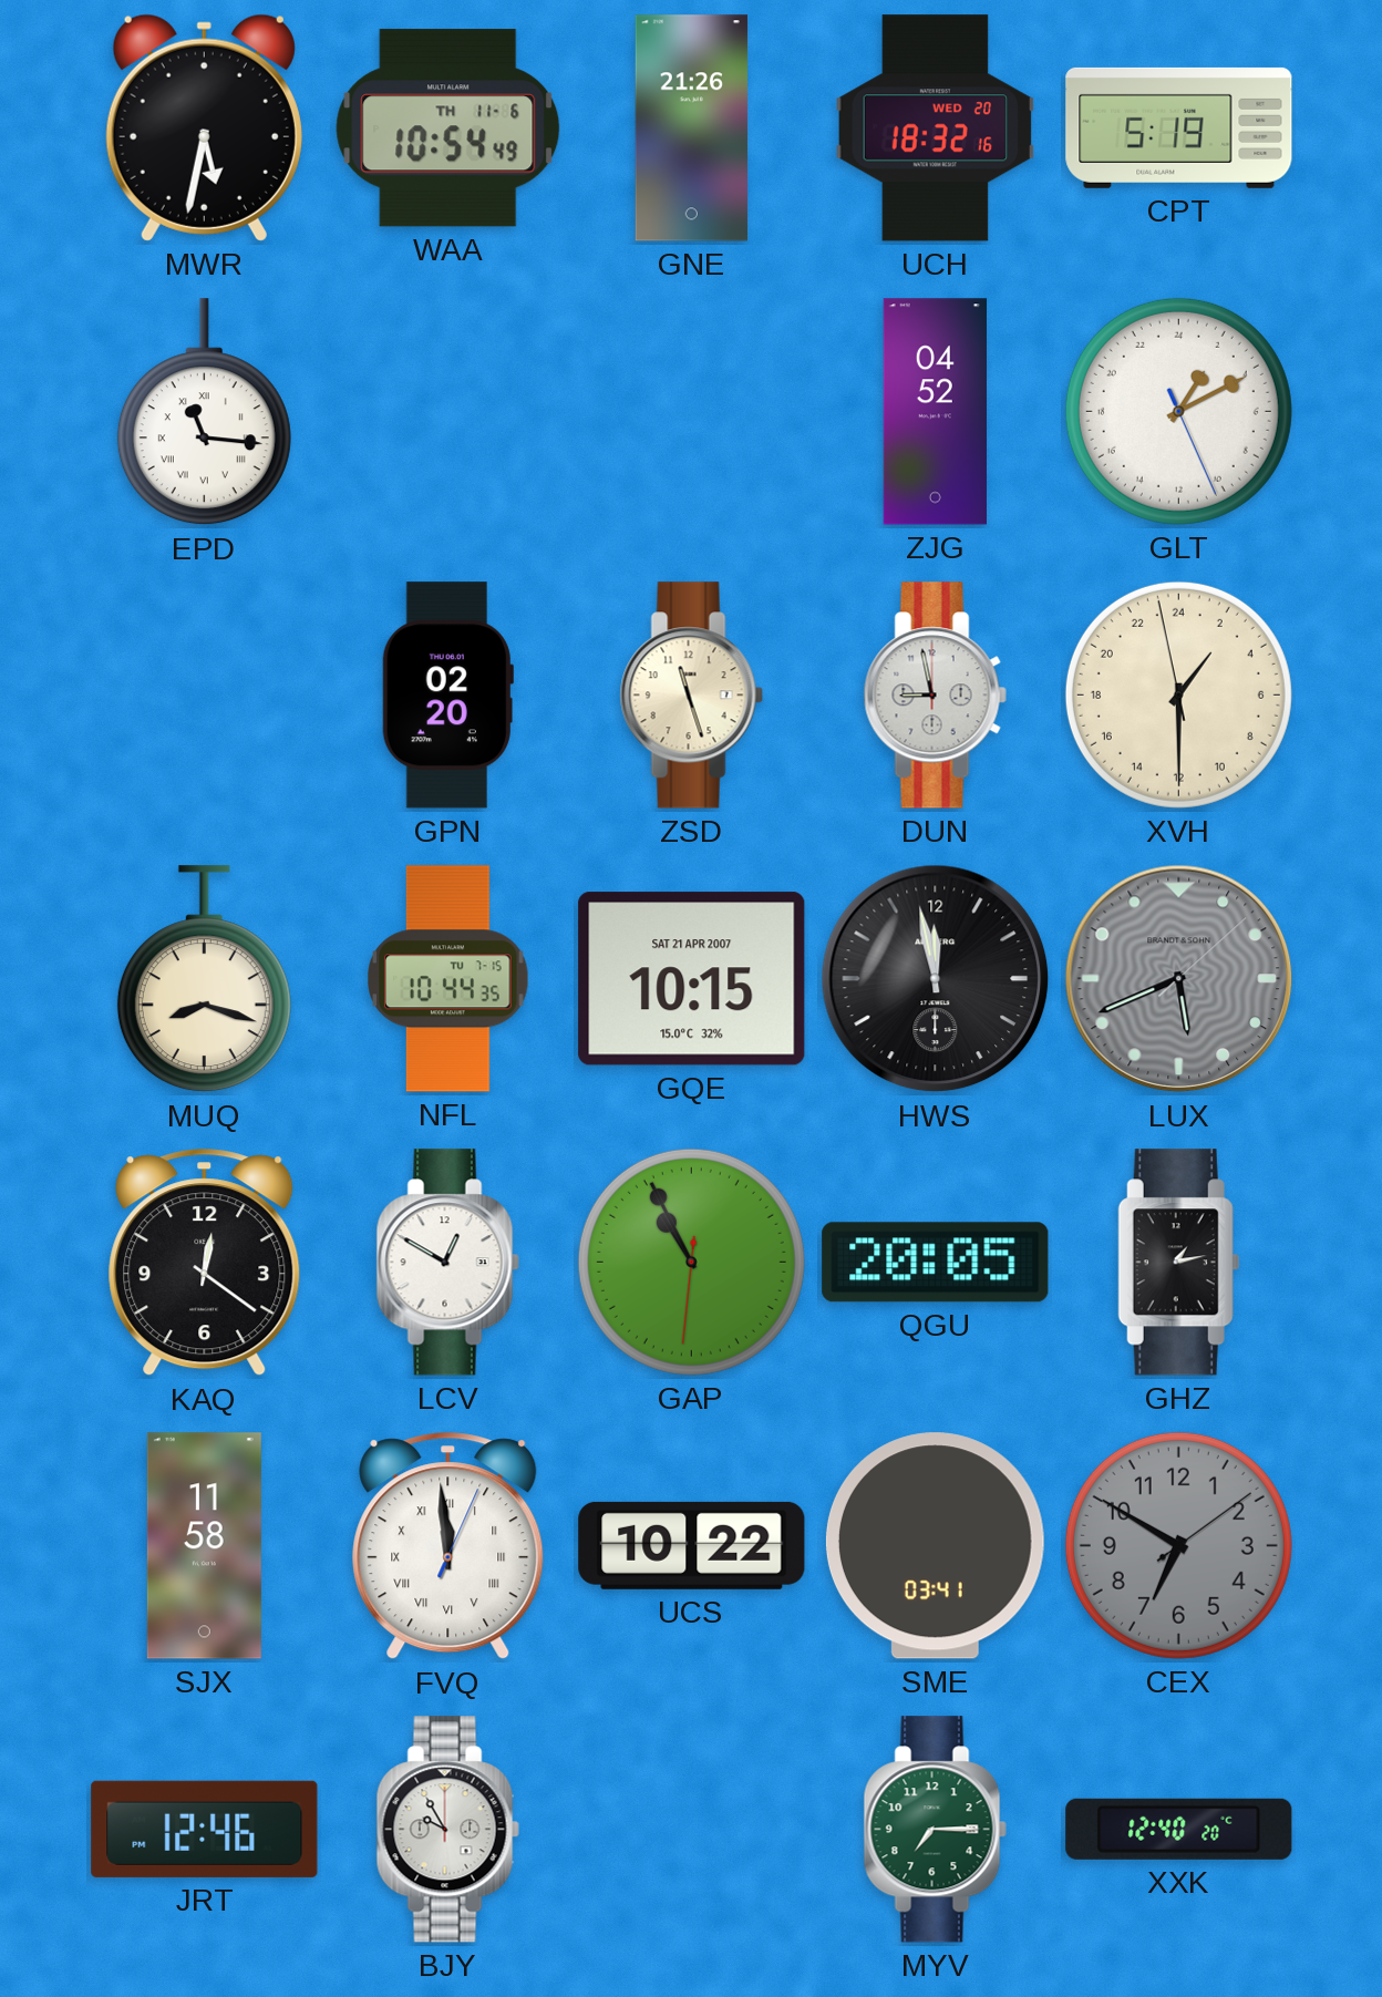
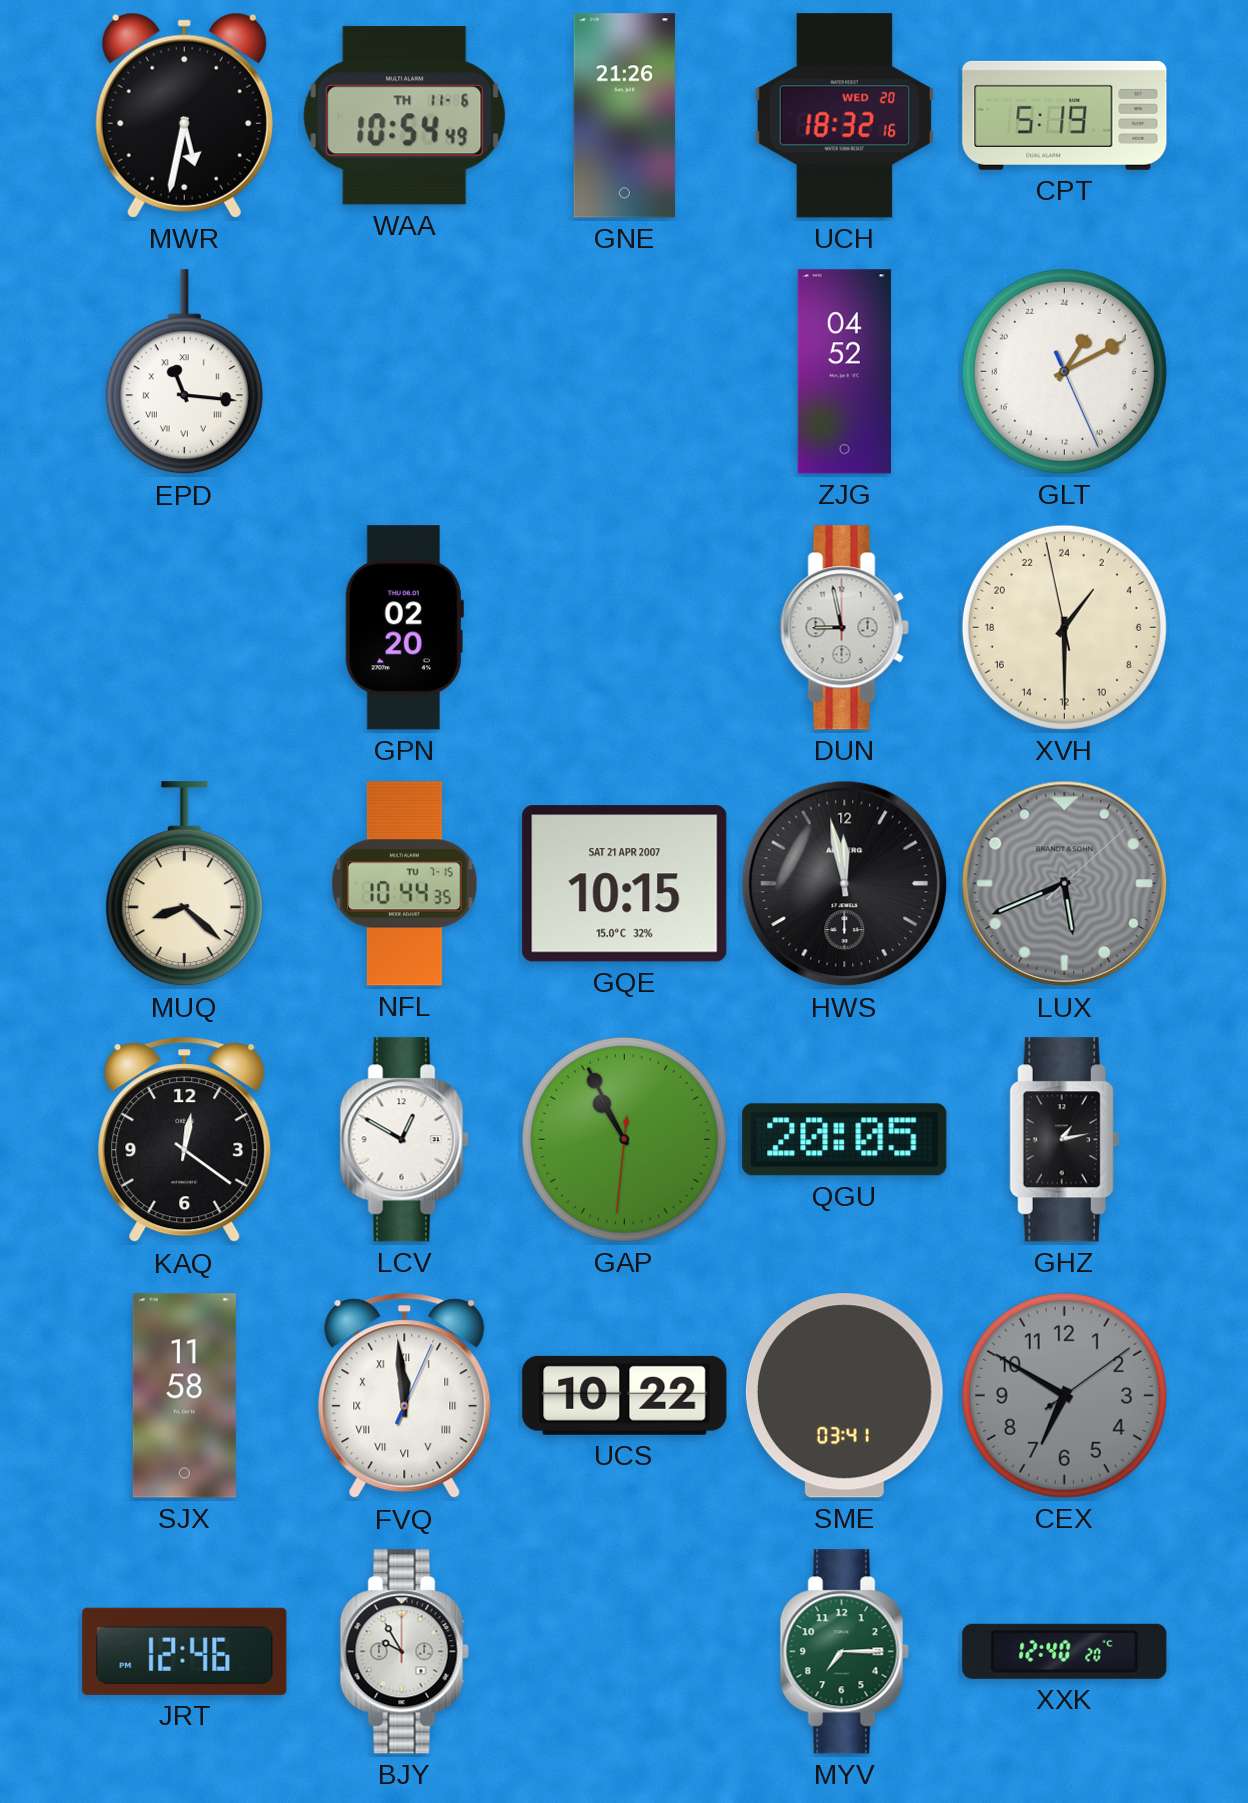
ZSD: 11:27 -> none
MUQ: 8:18 -> 8:22
